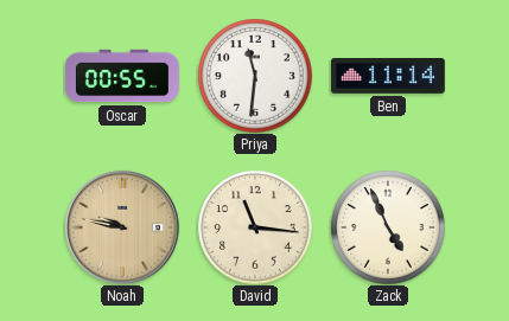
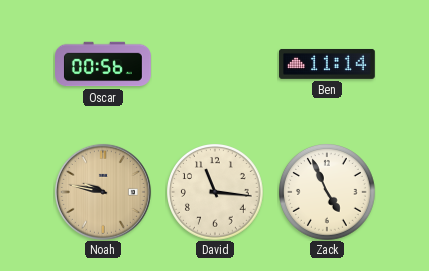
Oscar: 00:55 -> 00:56
Priya: 11:31 -> none
